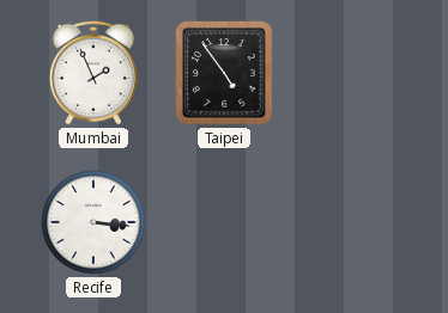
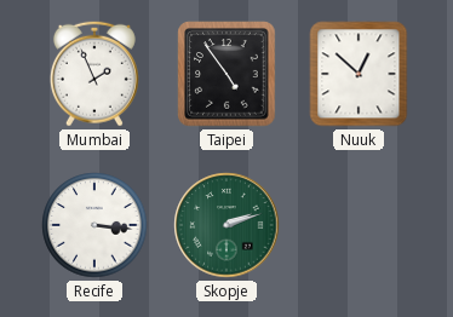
Nuuk: none -> 12:52
Skopje: none -> 2:12
